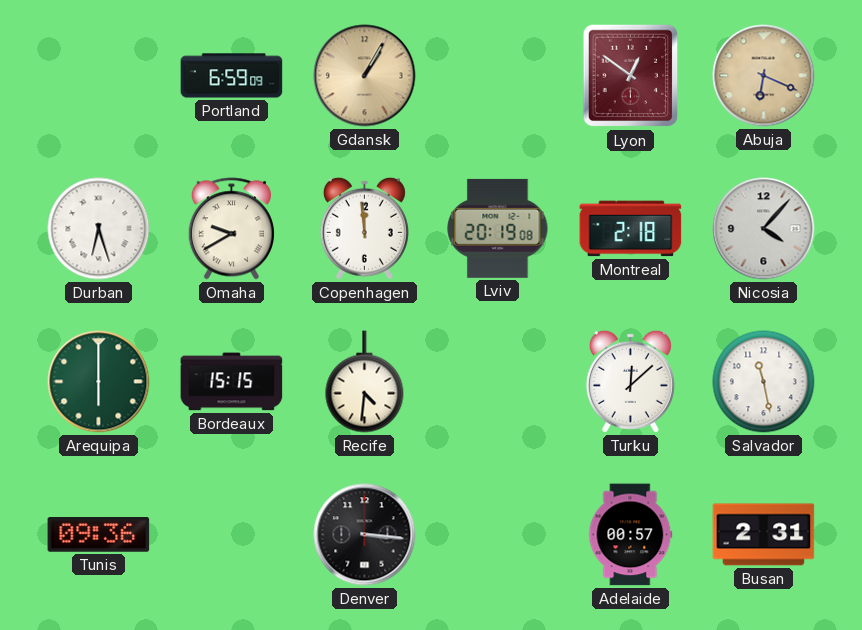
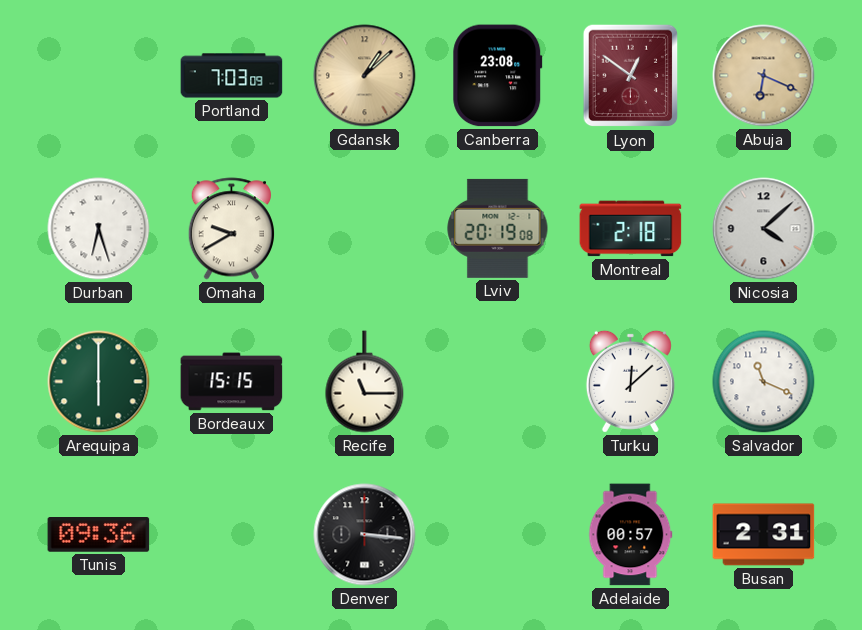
Portland: 6:59 -> 7:03
Gdansk: 1:05 -> 1:08
Canberra: none -> 23:08
Copenhagen: 11:59 -> none
Nicosia: 4:07 -> 4:08
Recife: 4:31 -> 11:15
Salvador: 11:28 -> 11:19
